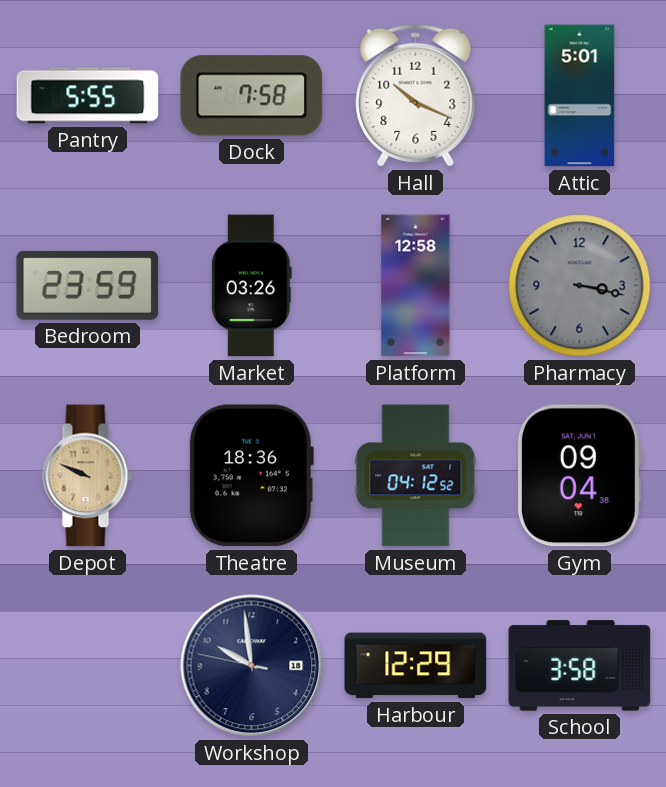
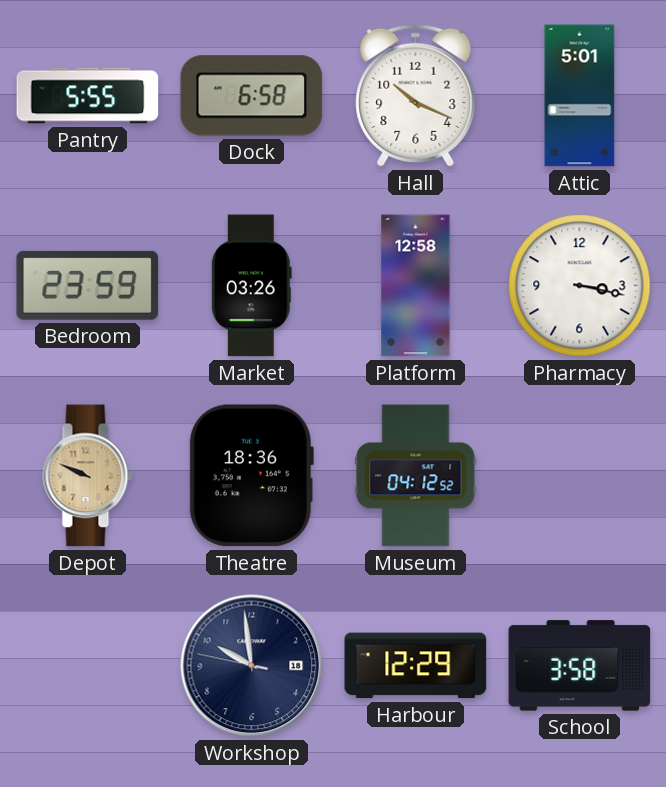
Dock: 7:58 -> 6:58
Pharmacy dial: grey -> white
Gym: 09:04 -> none
